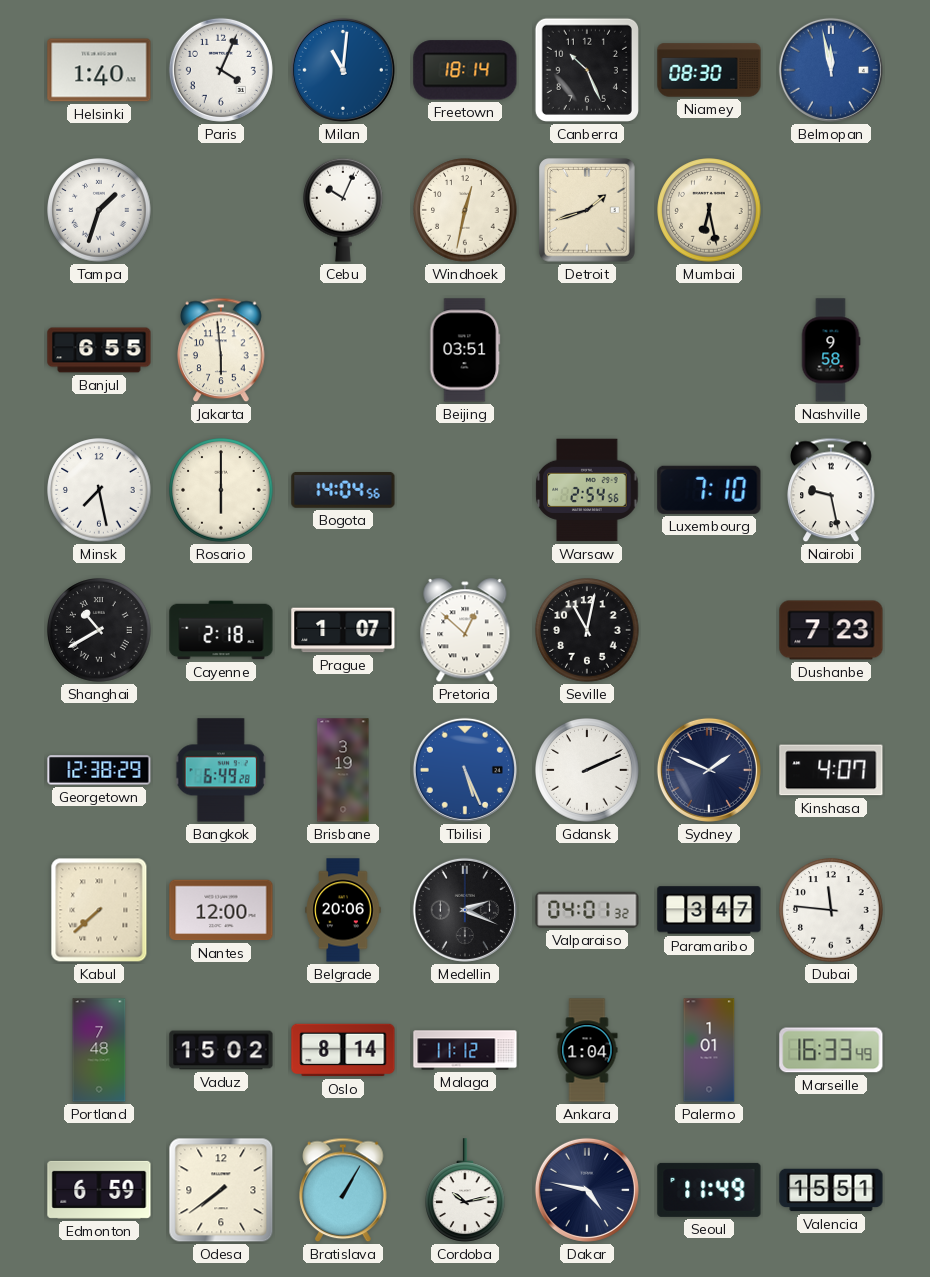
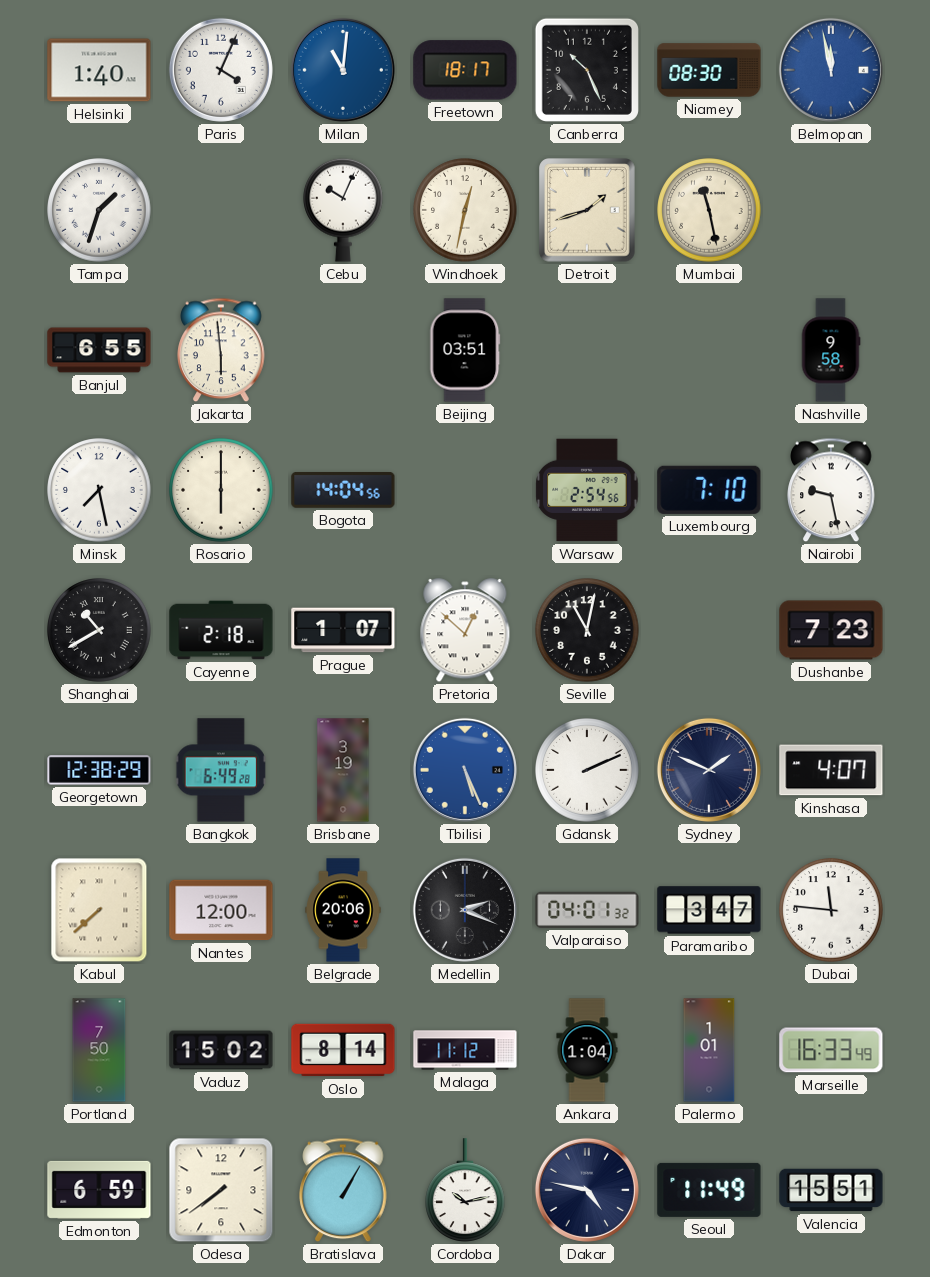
Freetown: 18:14 -> 18:17
Mumbai: 6:28 -> 11:28
Portland: 7:48 -> 7:50
